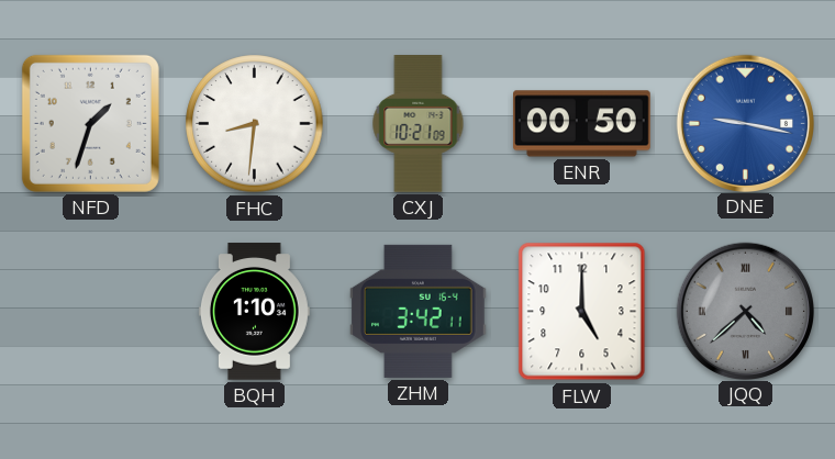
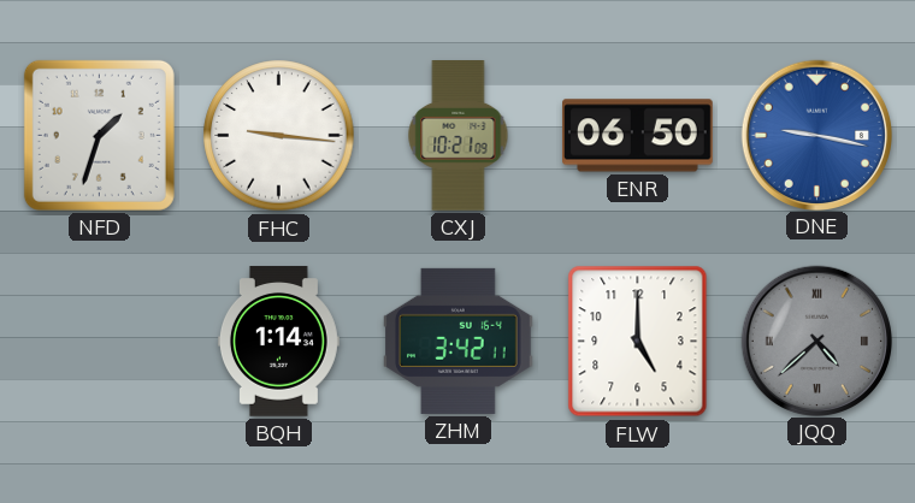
FHC: 8:31 -> 9:16
ENR: 00:50 -> 06:50
BQH: 1:10 -> 1:14
